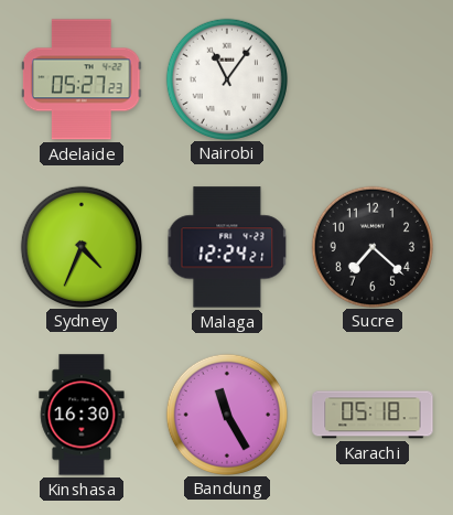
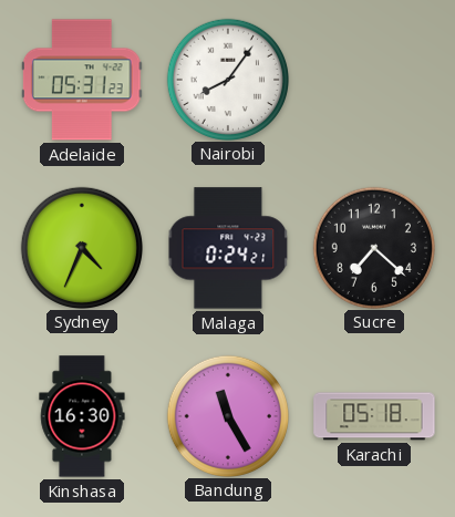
Adelaide: 05:27 -> 05:31
Nairobi: 11:06 -> 8:06
Malaga: 12:24 -> 0:24
